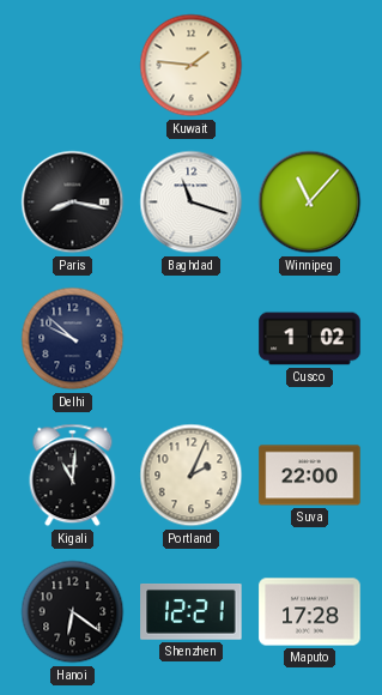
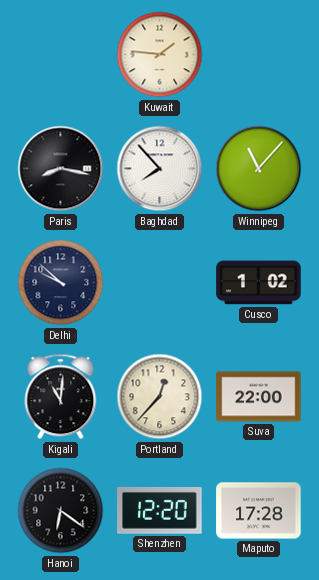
Baghdad: 11:18 -> 7:53
Portland: 2:04 -> 12:37
Shenzhen: 12:21 -> 12:20
